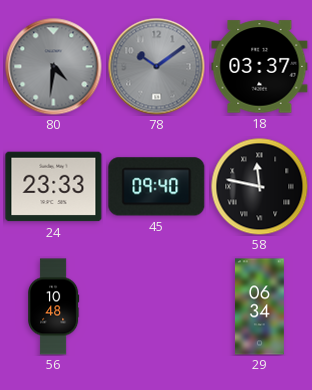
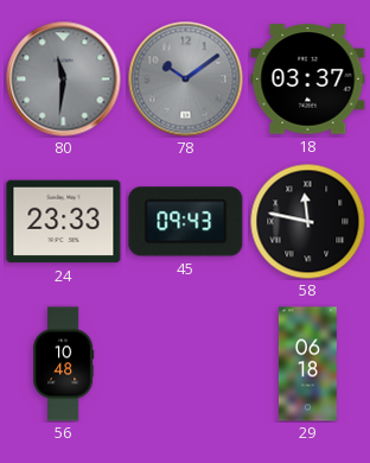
80: 4:31 -> 11:31
45: 09:40 -> 09:43
29: 06:34 -> 06:18
